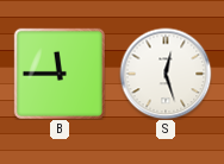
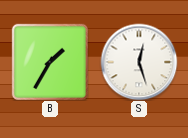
B: 11:45 -> 1:35
